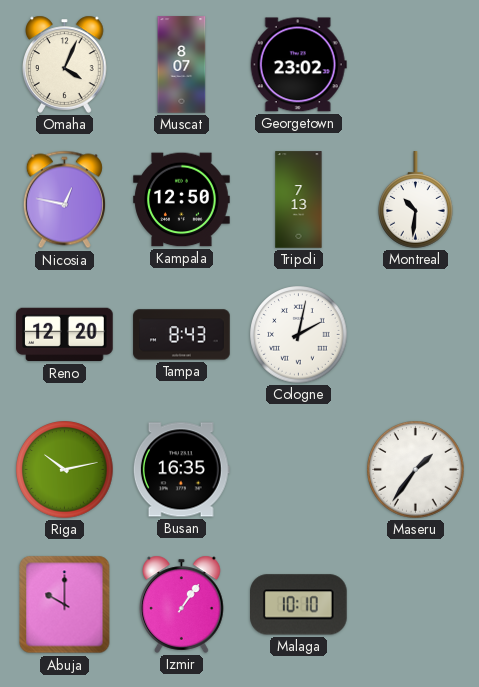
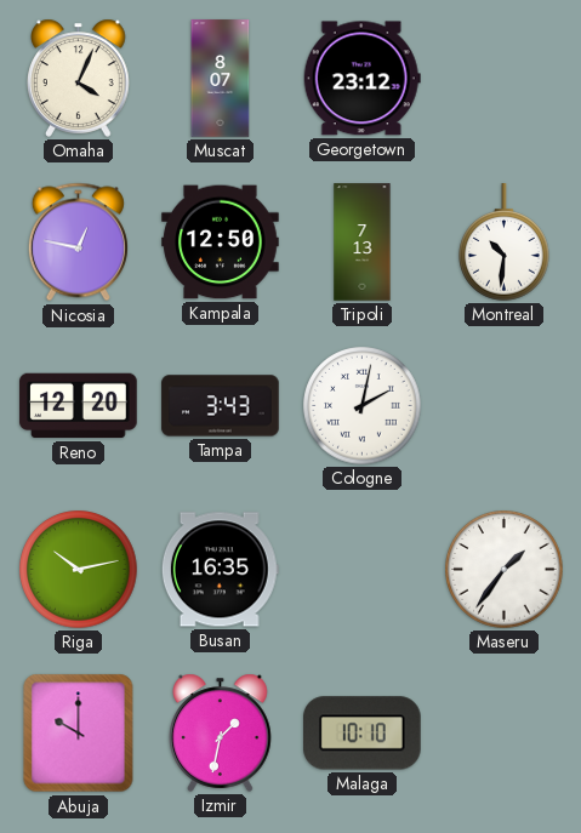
Georgetown: 23:02 -> 23:12
Tampa: 8:43 -> 3:43
Izmir: 1:06 -> 1:32
